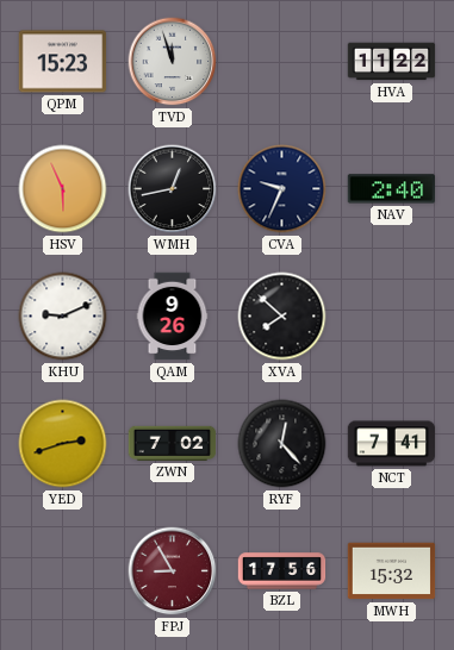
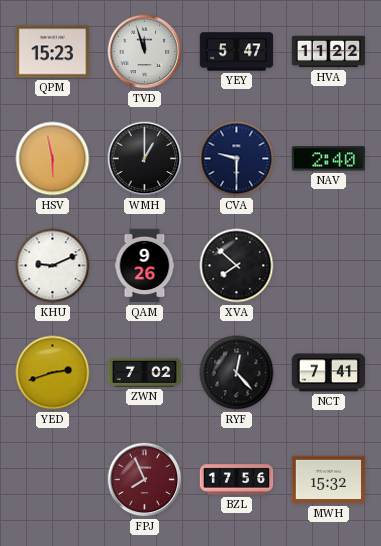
YEY: none -> 5:47
HSV: 5:56 -> 5:58
WMH: 12:43 -> 1:00
CVA: 9:34 -> 9:30
FPJ: 8:55 -> 7:56
